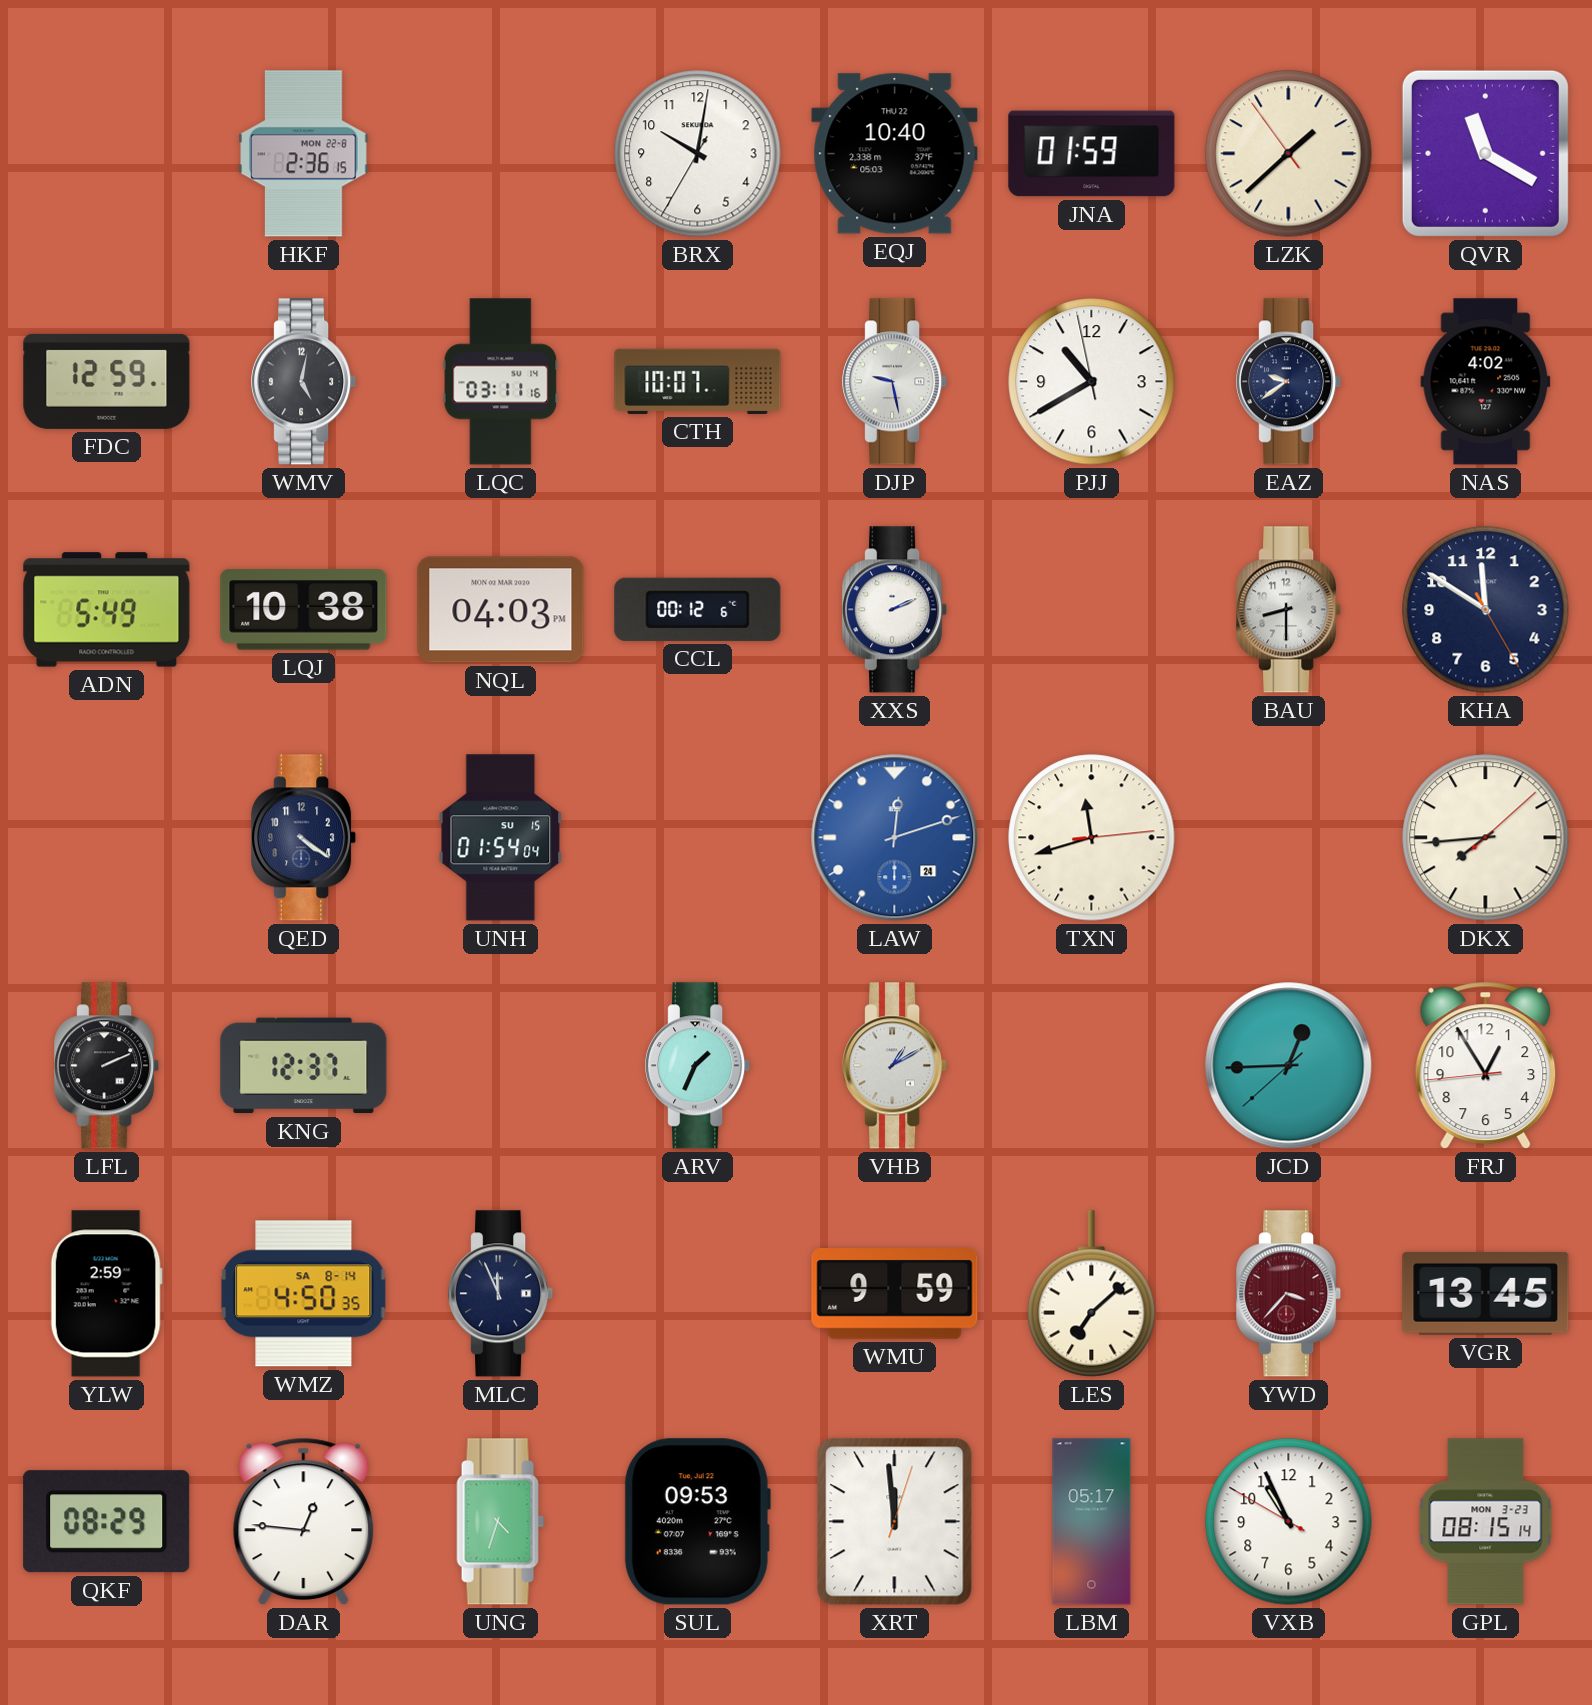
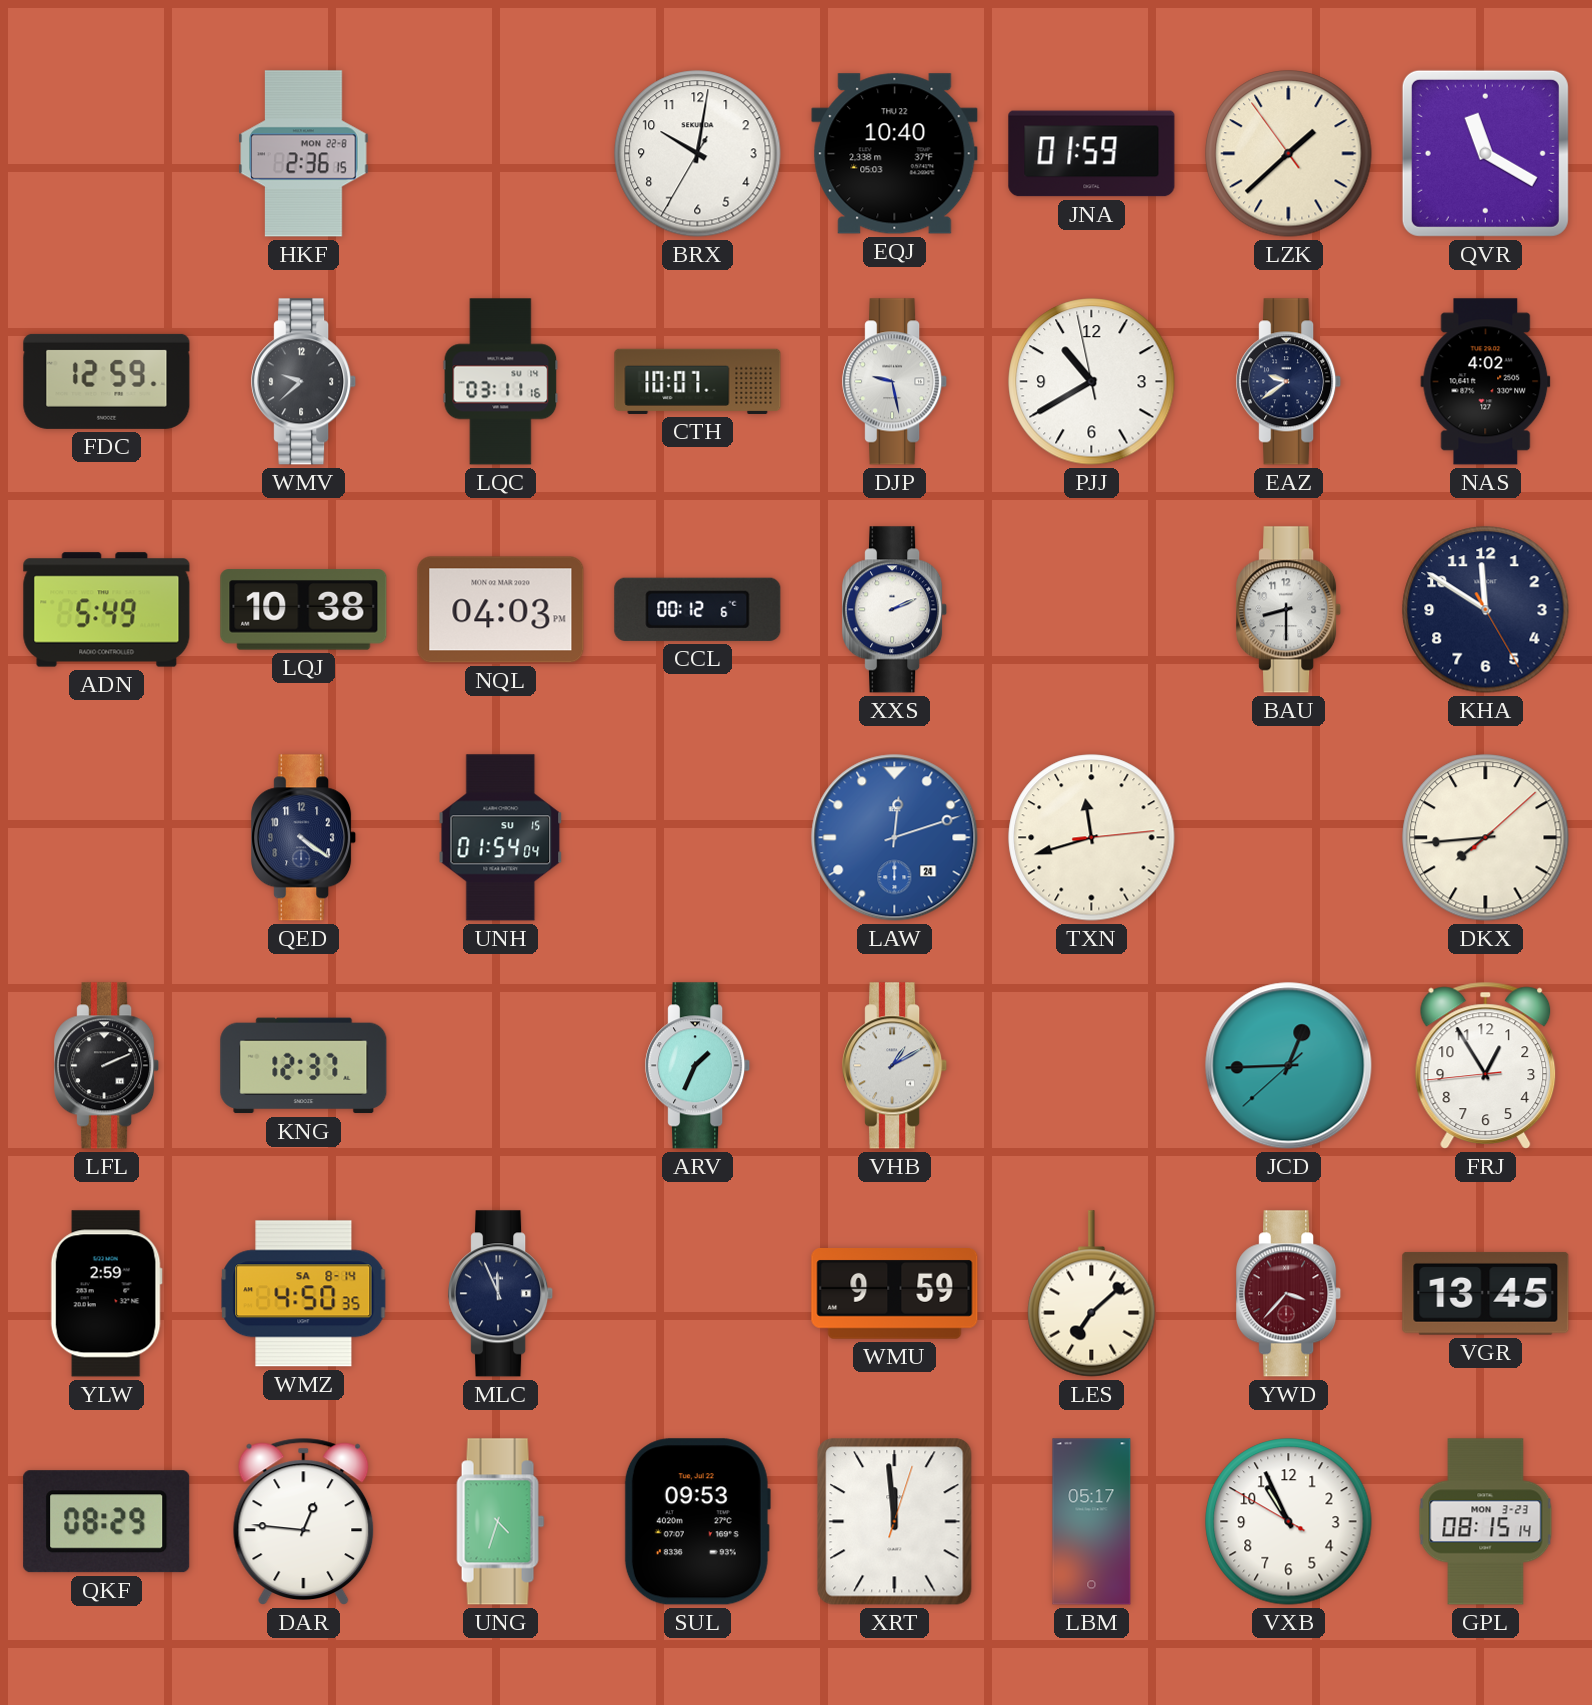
WMV: 5:02 -> 9:38
